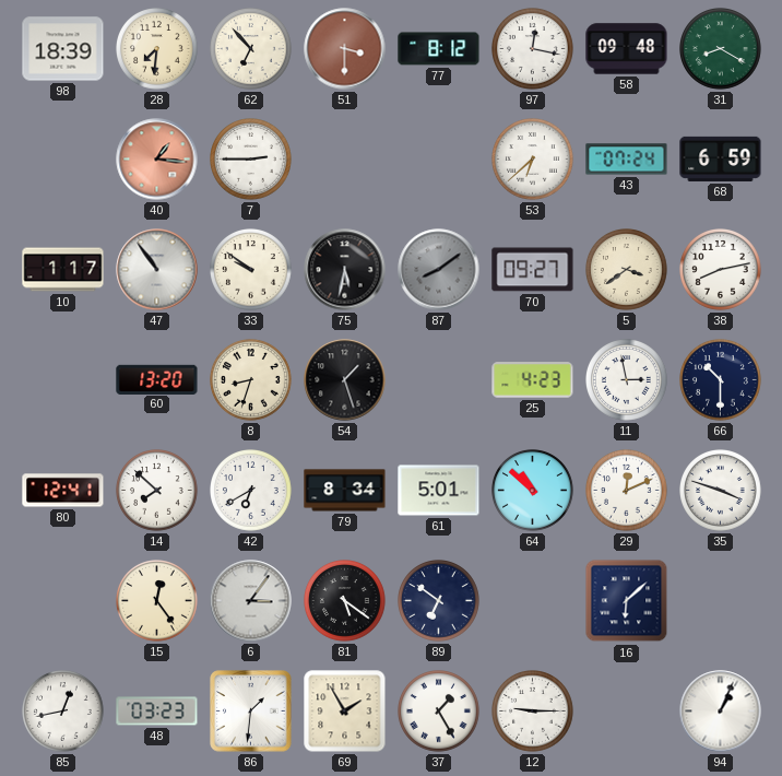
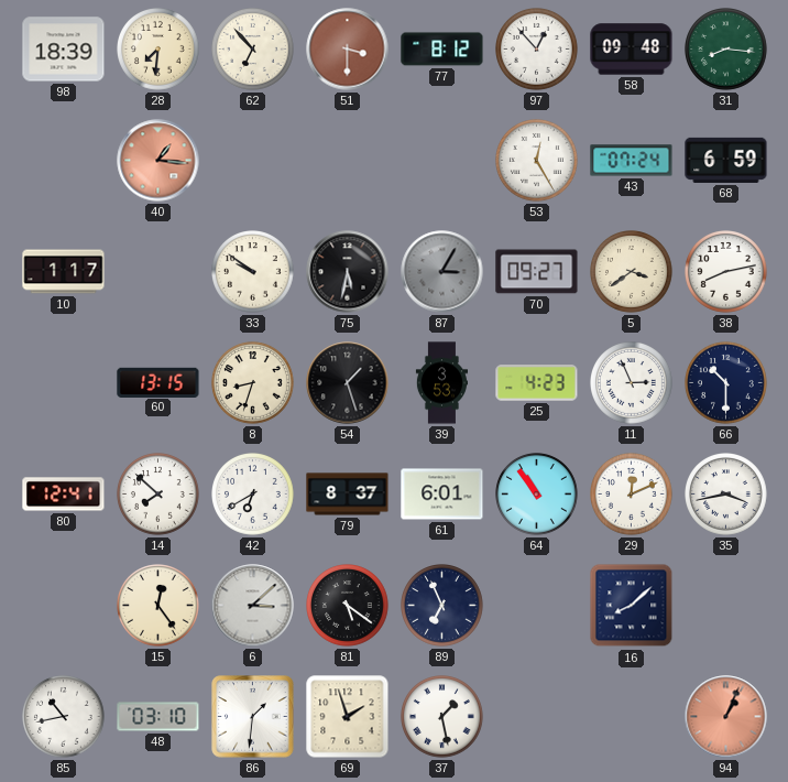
97: 12:17 -> 12:53
31: 8:20 -> 8:16
7: 2:45 -> none
53: 6:38 -> 12:25
47: 10:54 -> none
87: 8:09 -> 3:05
60: 13:20 -> 13:15
39: none -> 3:53
11: 2:58 -> 2:56
79: 8:34 -> 8:37
61: 5:01 -> 6:01
64: 10:52 -> 10:54
35: 3:48 -> 3:43
6: 3:06 -> 3:08
89: 6:51 -> 6:56
16: 6:08 -> 8:08
85: 12:43 -> 10:43
48: 03:23 -> 03:10
69: 1:55 -> 1:57
37: 1:25 -> 1:28
12: 9:15 -> none
94 dial: white -> salmon
